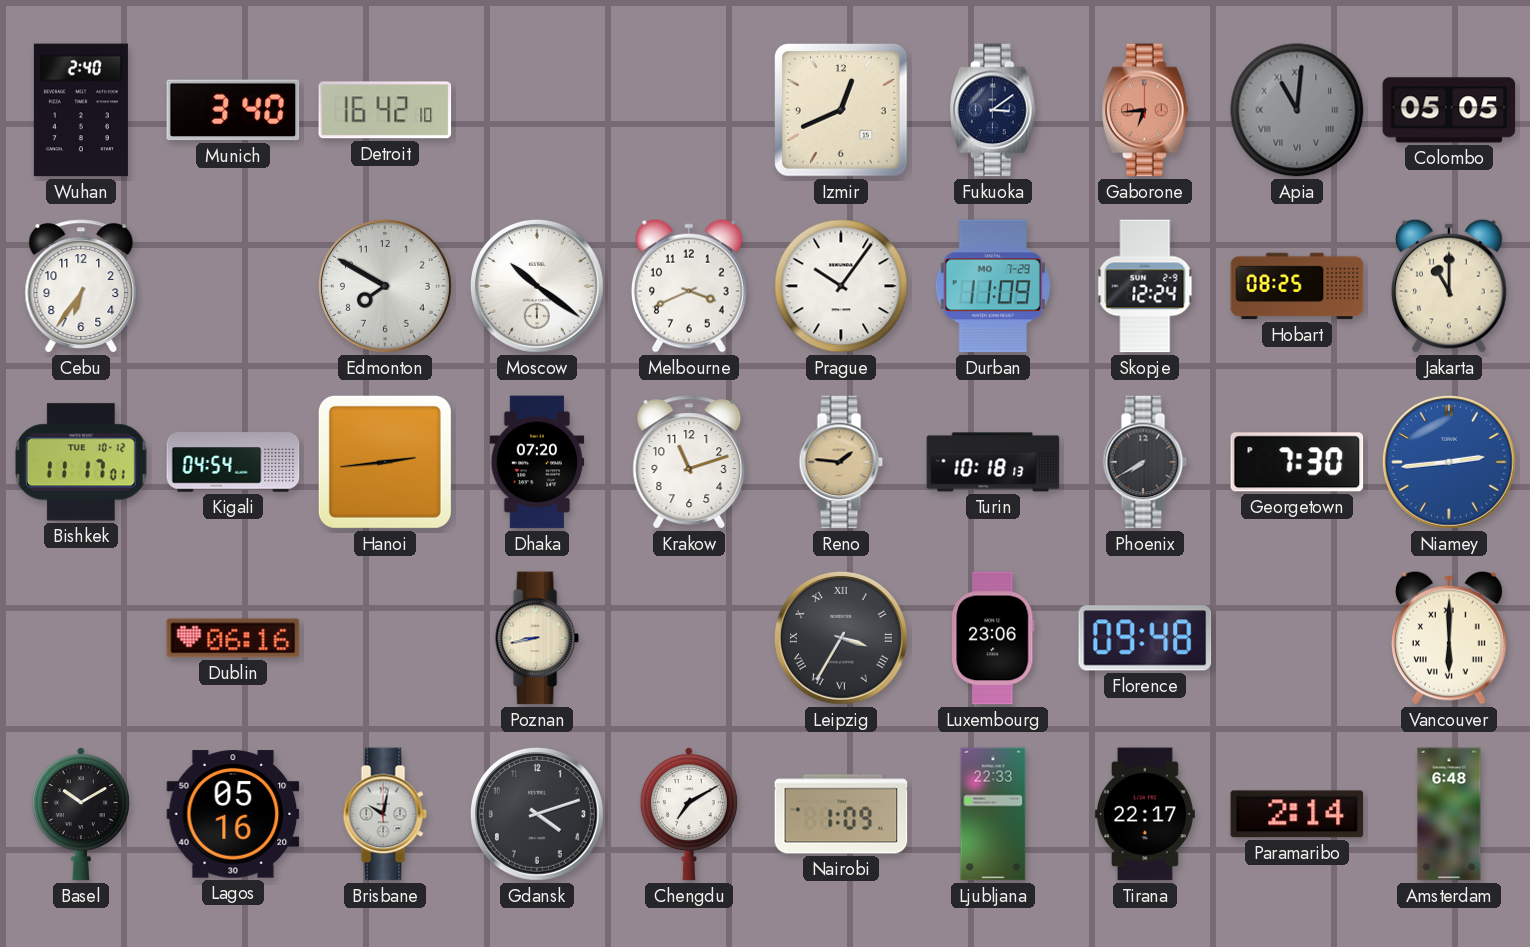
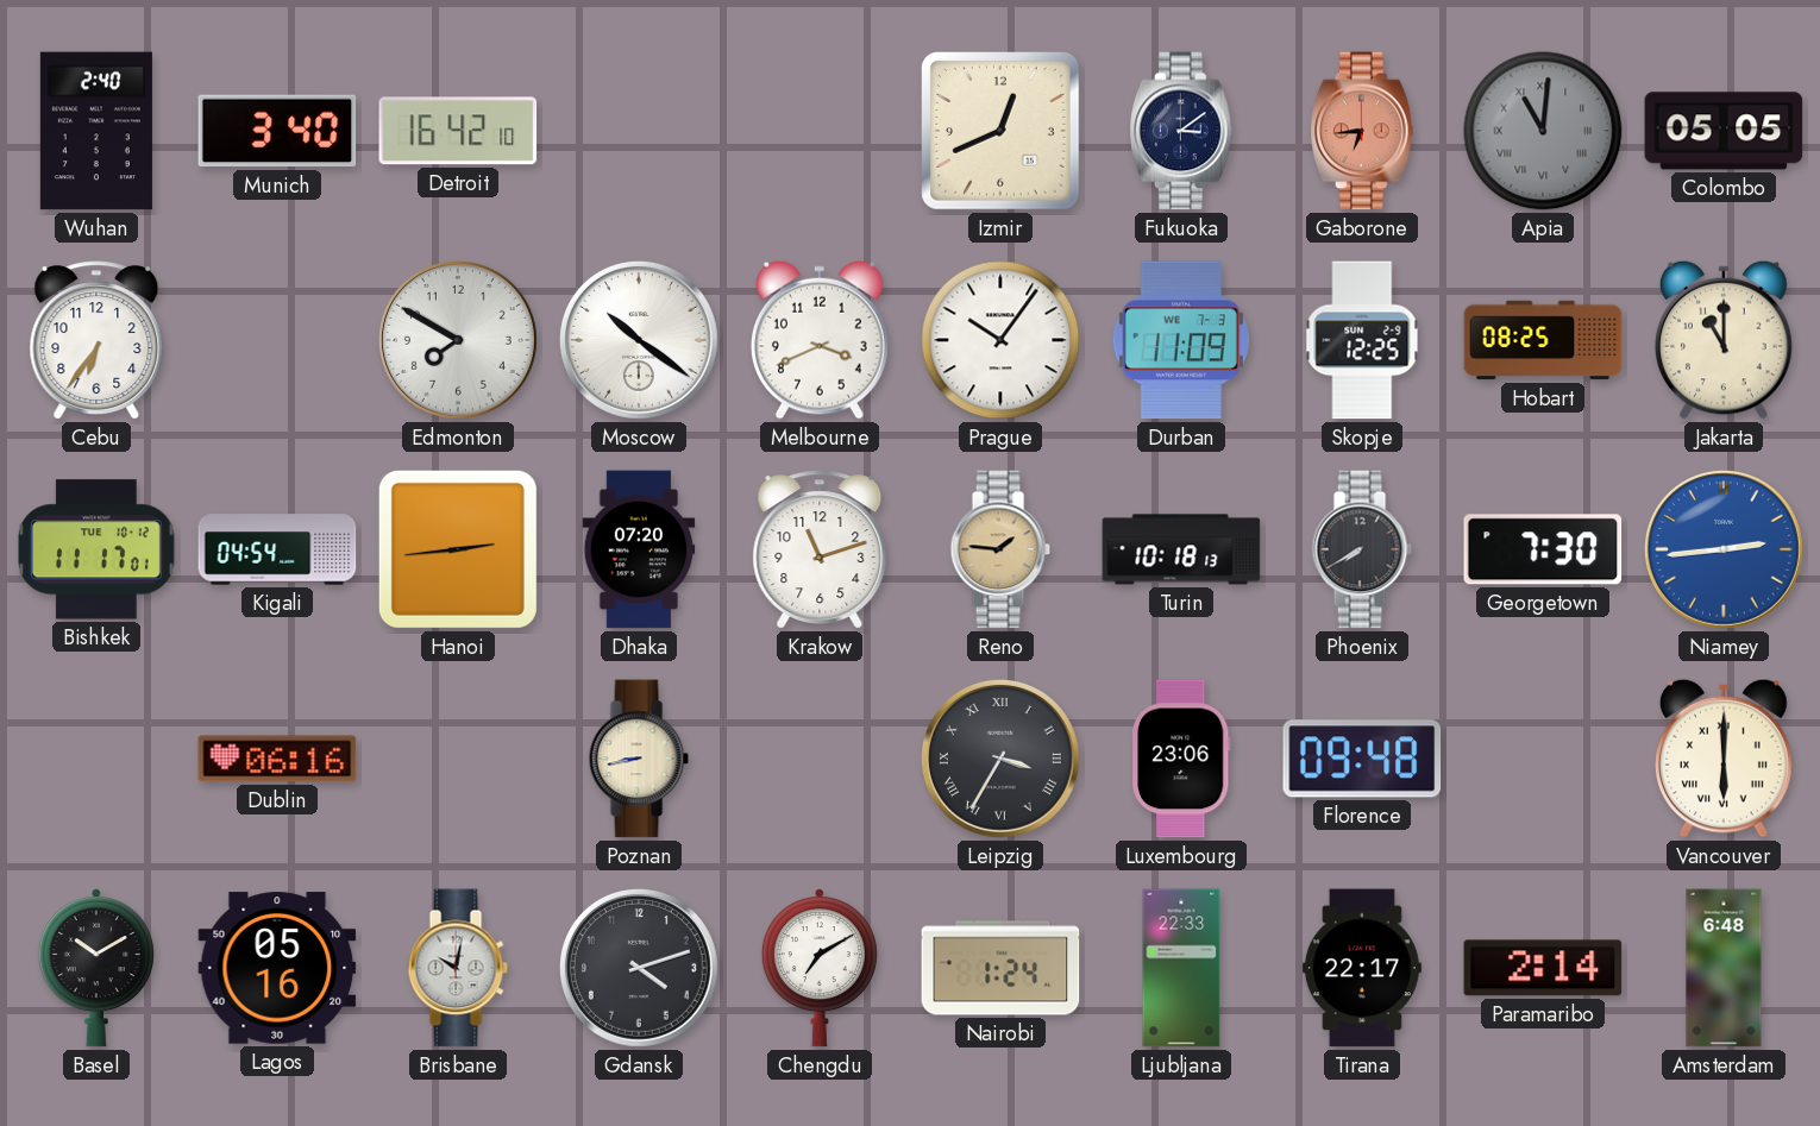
Durban date: MO 7-29 -> WE 7-3
Skopje: 12:24 -> 12:25
Nairobi: 1:09 -> 1:24
